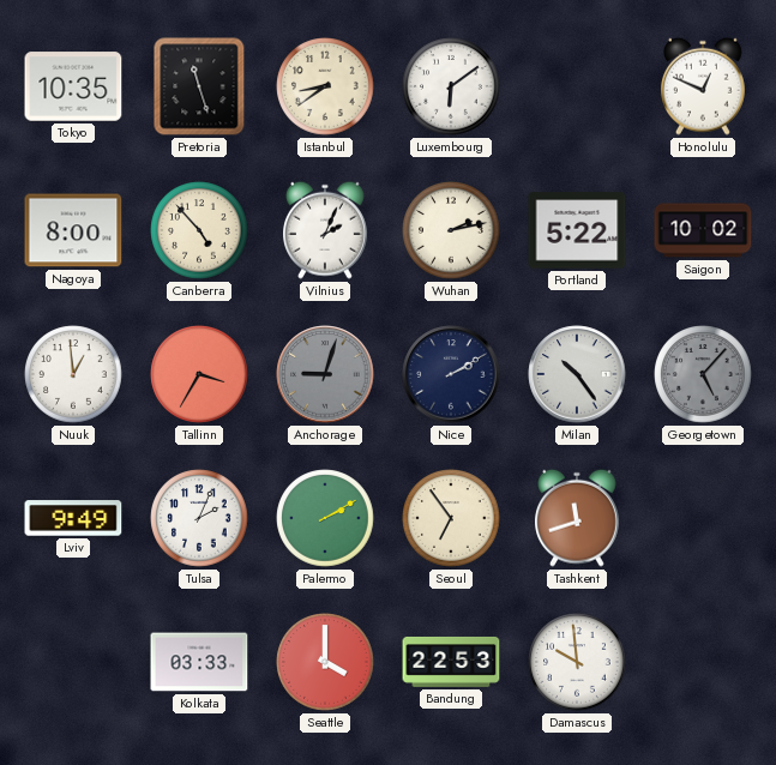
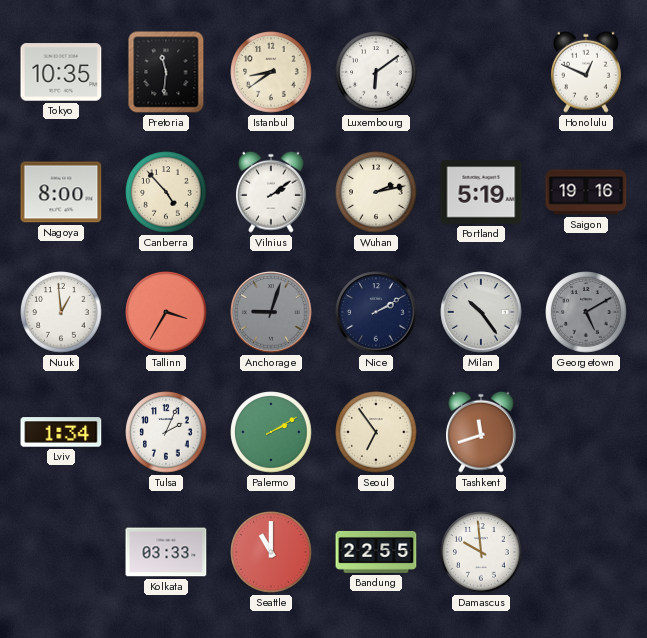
Pretoria: 11:27 -> 11:31
Vilnius: 2:04 -> 2:09
Portland: 5:22 -> 5:19
Saigon: 10:02 -> 19:16
Georgetown: 5:07 -> 5:10
Lviv: 9:49 -> 1:34
Seattle: 4:00 -> 11:00
Bandung: 22:53 -> 22:55
